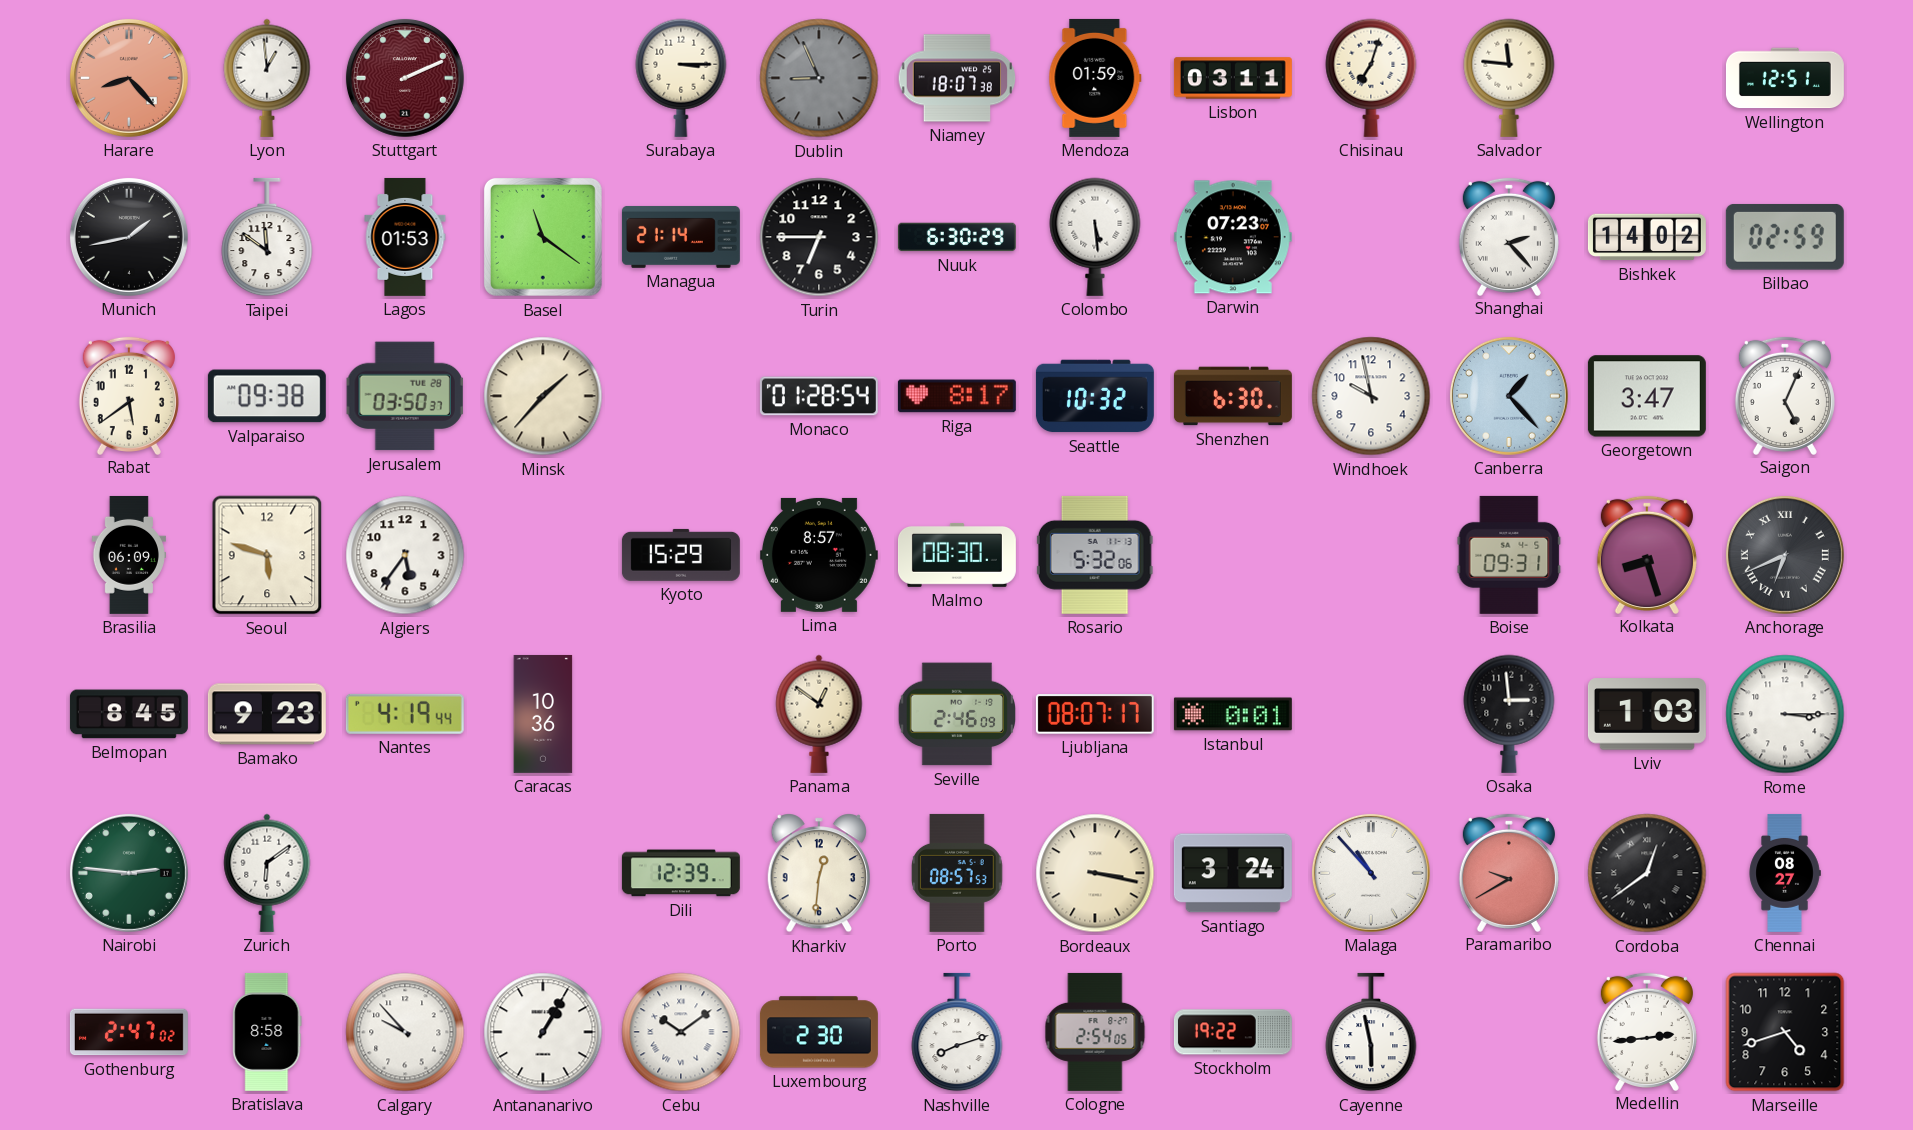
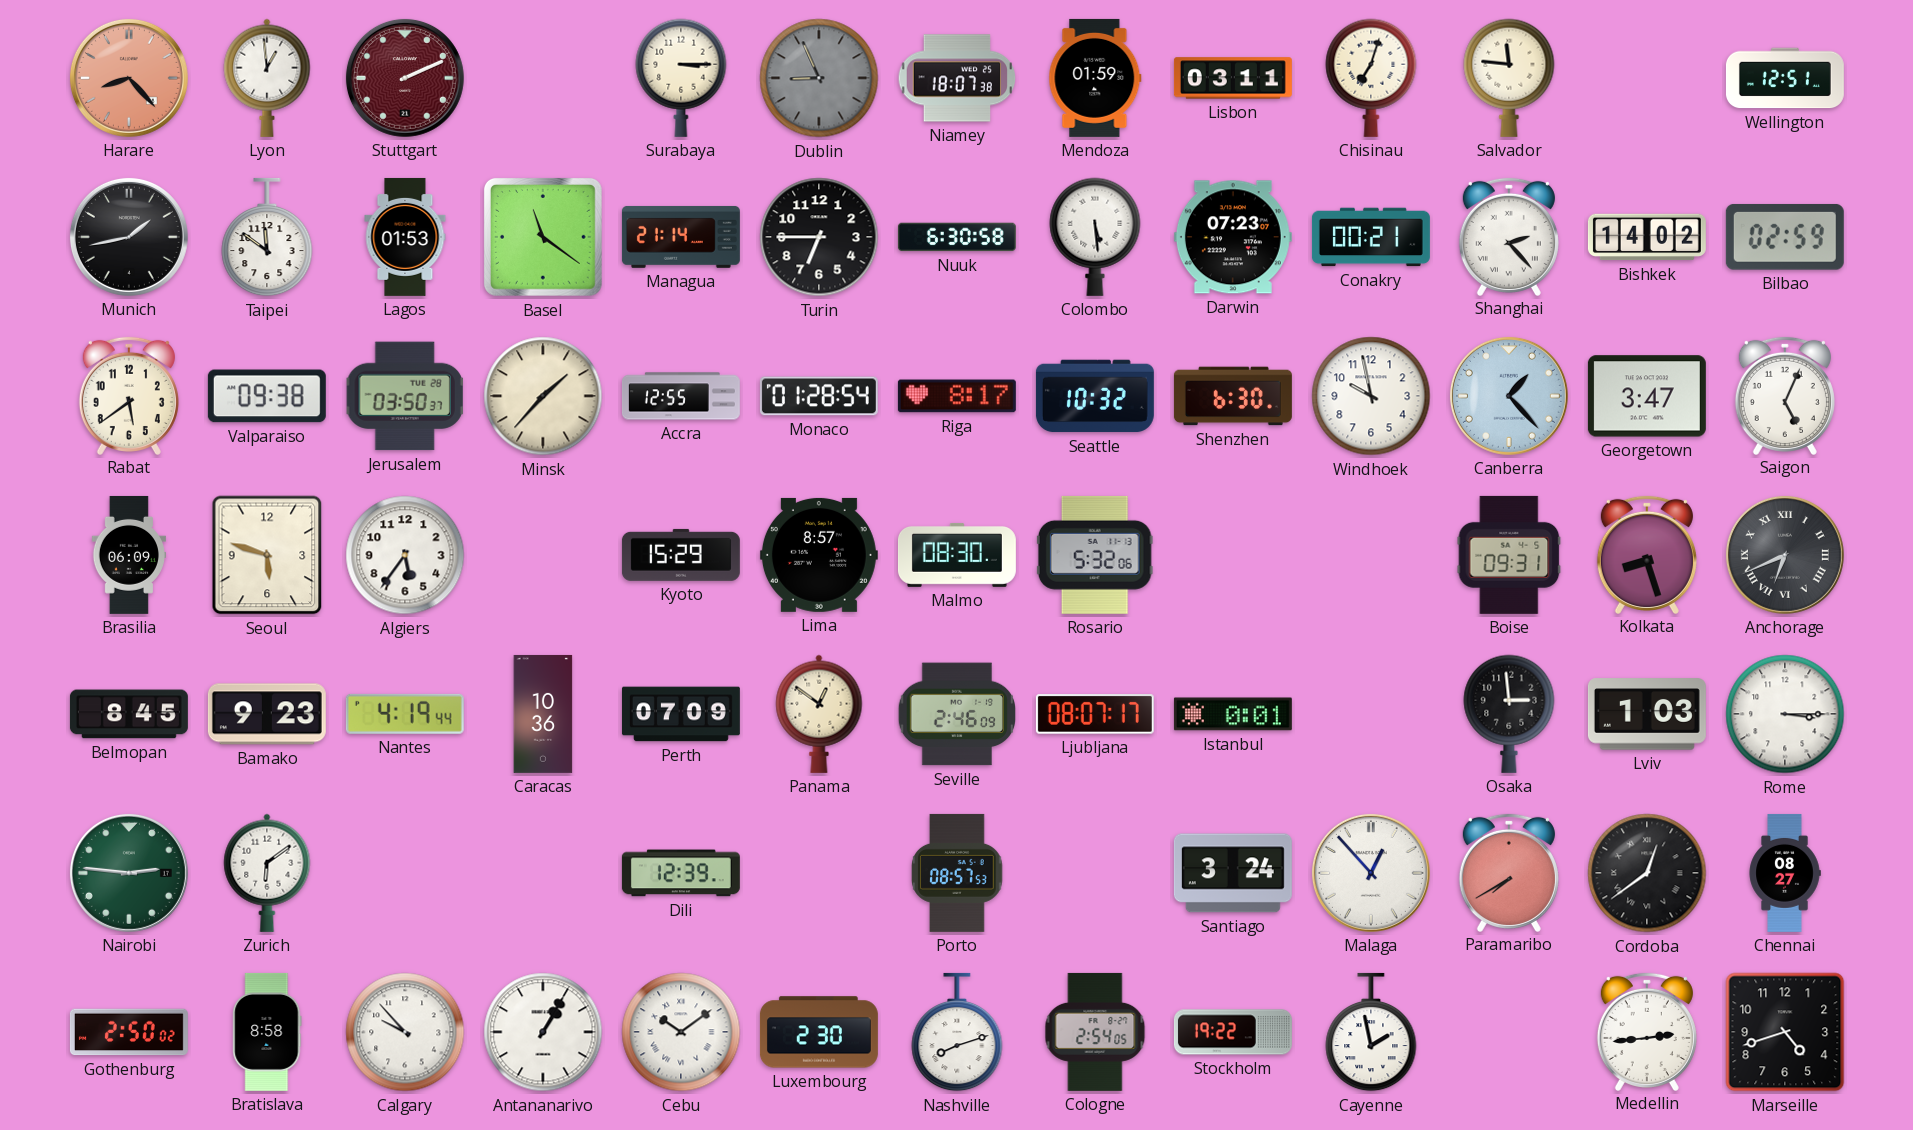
Nuuk: 6:30:29 -> 6:30:58
Conakry: none -> 00:21
Accra: none -> 12:55
Perth: none -> 07:09
Kharkiv: 12:31 -> none
Bordeaux: 3:17 -> none
Malaga: 10:53 -> 12:53
Paramaribo: 9:40 -> 7:40
Gothenburg: 2:47 -> 2:50
Cayenne: 5:58 -> 1:58
